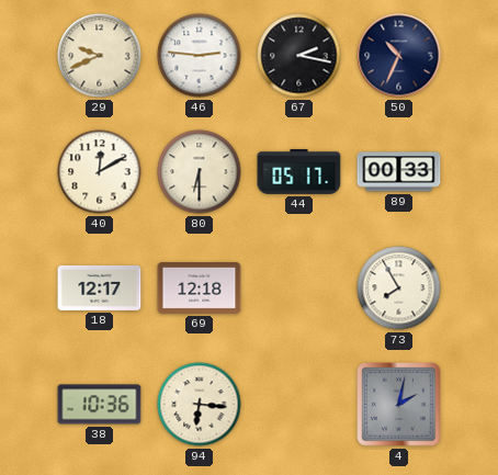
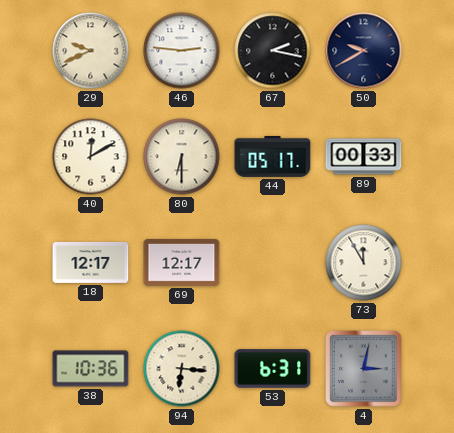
50: 10:34 -> 9:40
69: 12:18 -> 12:17
73: 7:55 -> 11:55
53: none -> 6:31
4: 2:02 -> 3:02
